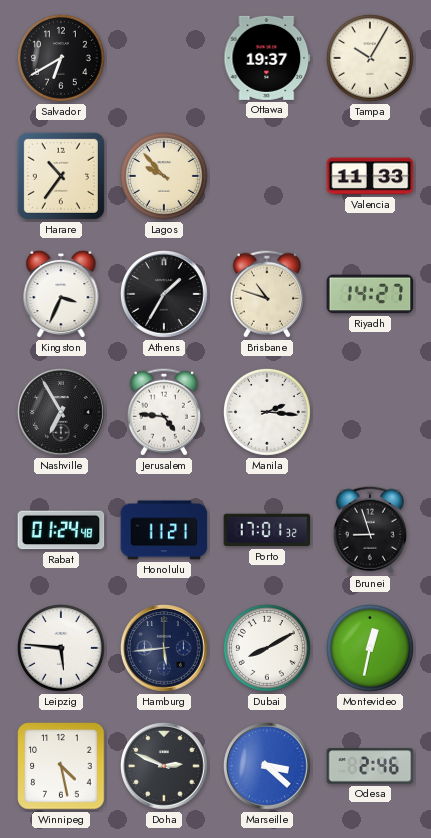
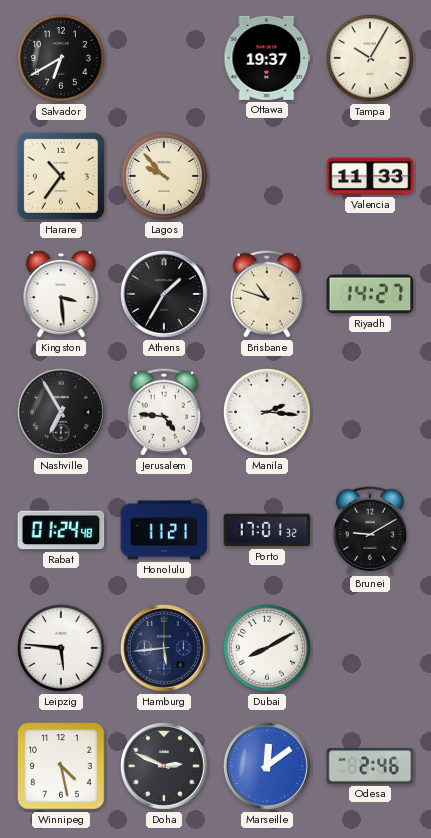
Kingston: 3:34 -> 3:29
Brunei: 8:57 -> 9:10
Montevideo: 12:32 -> none
Marseille: 3:22 -> 12:09
